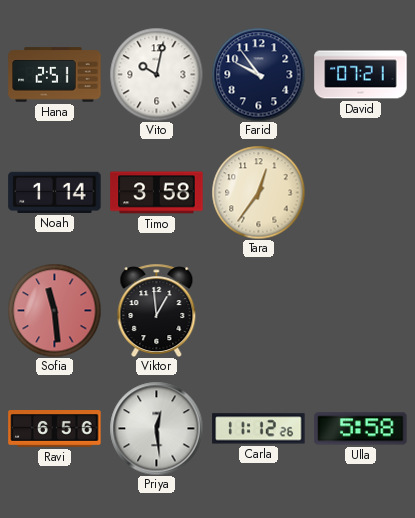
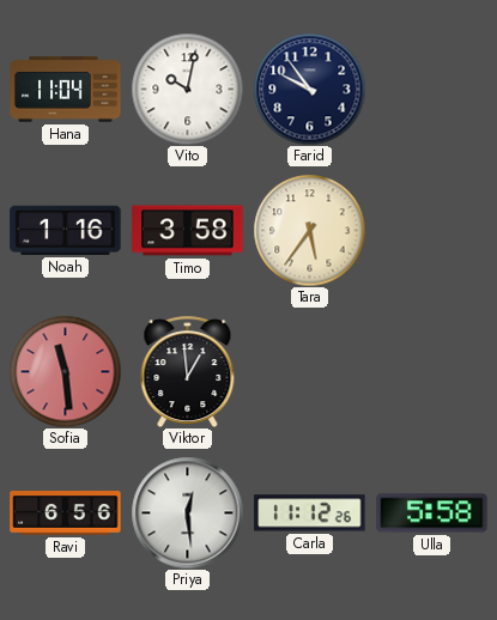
Hana: 2:51 -> 11:04
David: 07:21 -> none
Noah: 1:14 -> 1:16
Tara: 12:36 -> 5:36
